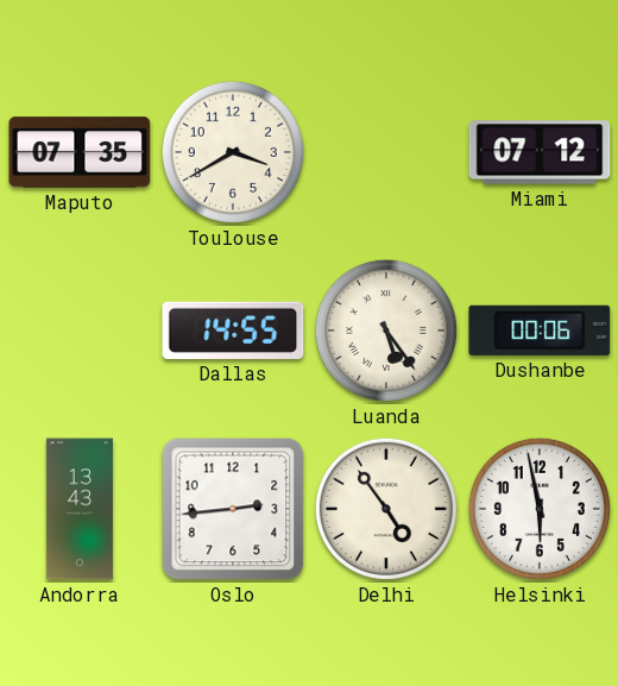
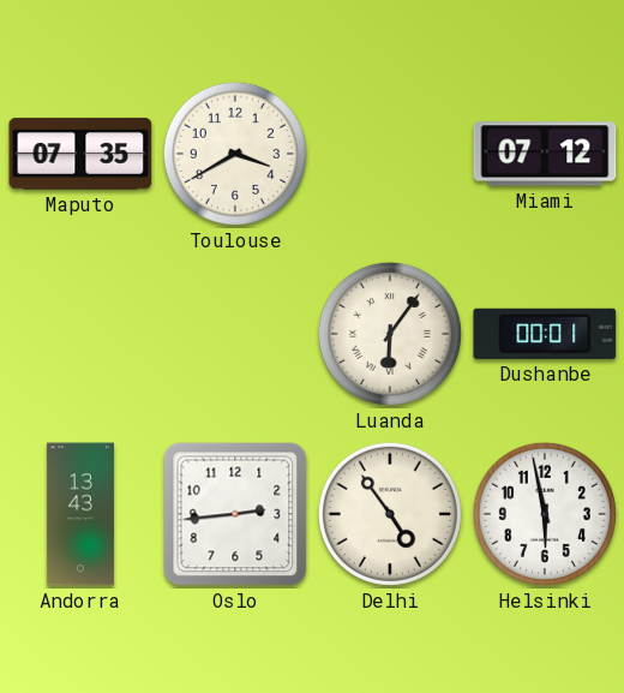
Dallas: 14:55 -> none
Luanda: 5:24 -> 6:06
Dushanbe: 00:06 -> 00:01
